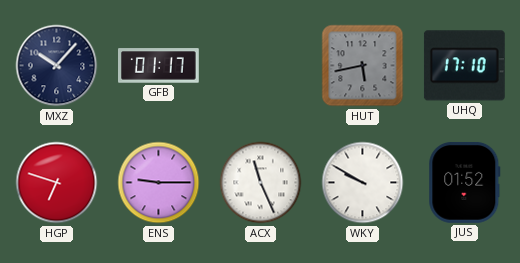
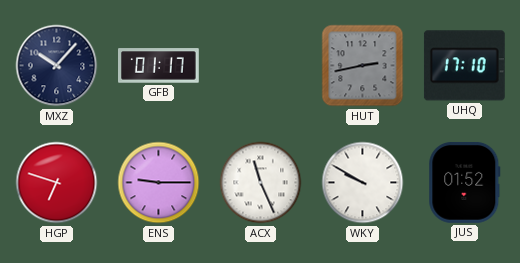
HUT: 5:43 -> 2:43
